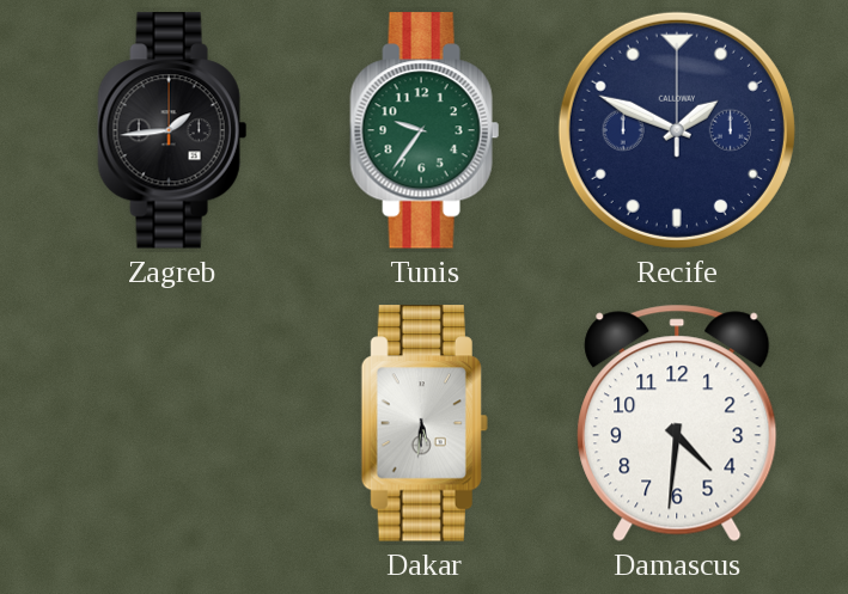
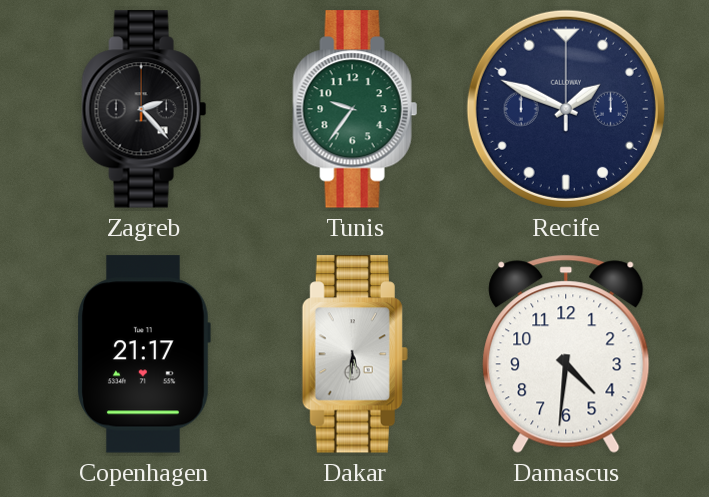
Zagreb: 1:44 -> 2:23
Copenhagen: none -> 21:17
